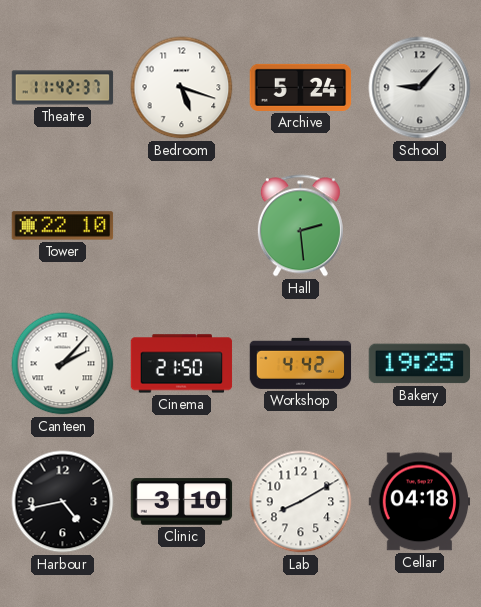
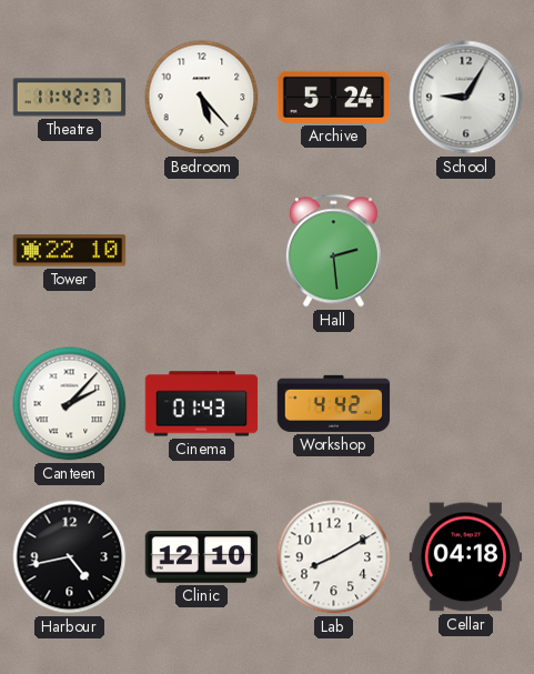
Bedroom: 5:18 -> 5:23
School: 9:07 -> 9:05
Cinema: 21:50 -> 01:43
Bakery: 19:25 -> none
Clinic: 3:10 -> 12:10
